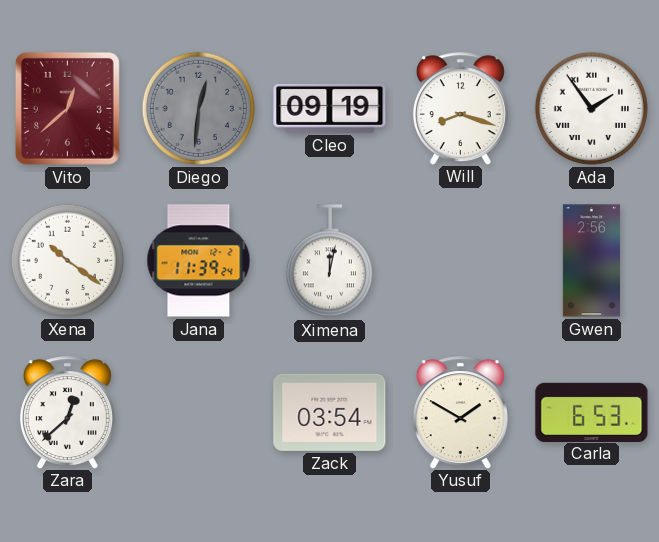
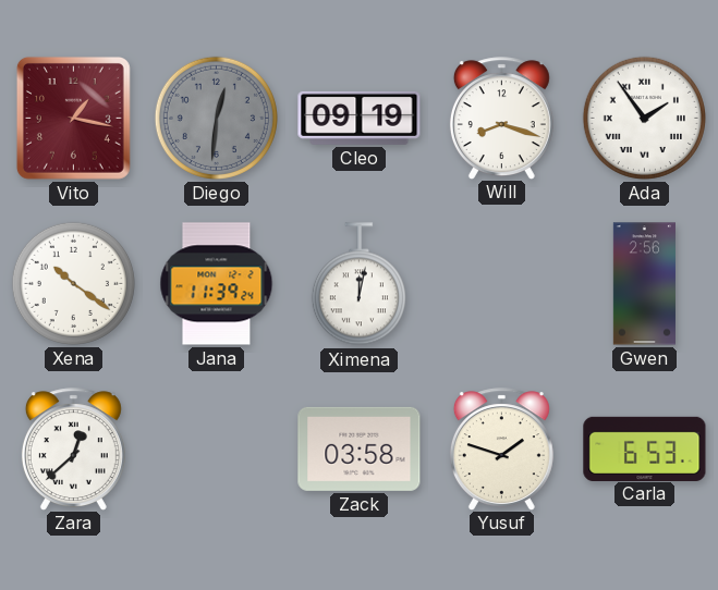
Vito: 12:38 -> 1:17
Zack: 03:54 -> 03:58
Yusuf: 1:50 -> 1:48
